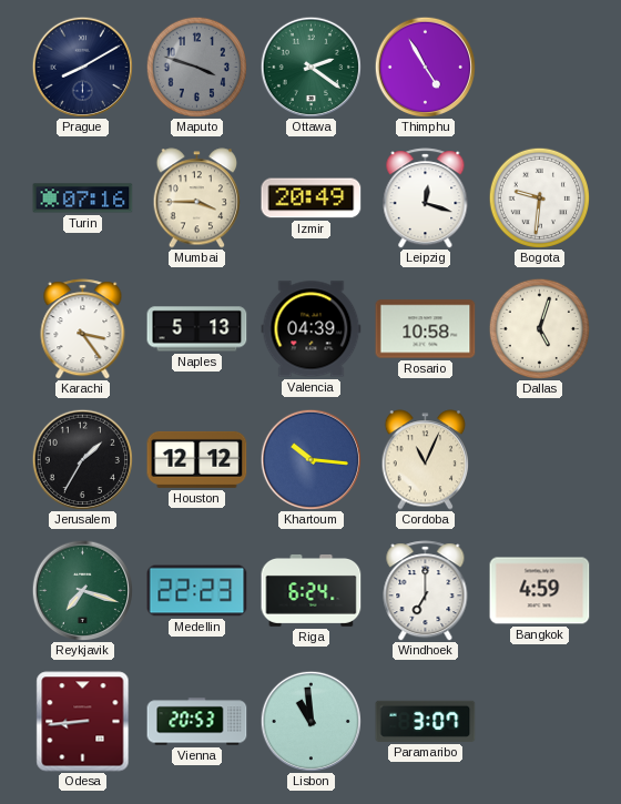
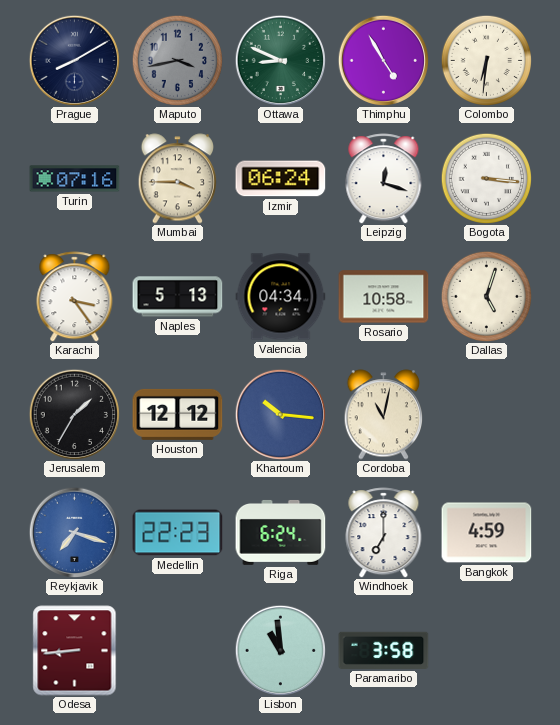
Maputo: 3:48 -> 3:43
Ottawa: 2:21 -> 8:49
Colombo: none -> 6:31
Izmir: 20:49 -> 06:24
Bogota: 9:31 -> 3:16
Valencia: 04:39 -> 04:34
Cordoba: 11:04 -> 11:02
Reykjavik dial: green -> blue
Vienna: 20:53 -> none
Paramaribo: 3:07 -> 3:58
